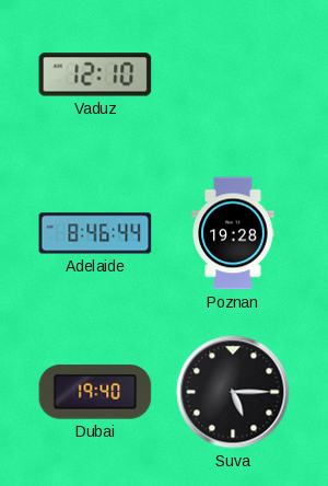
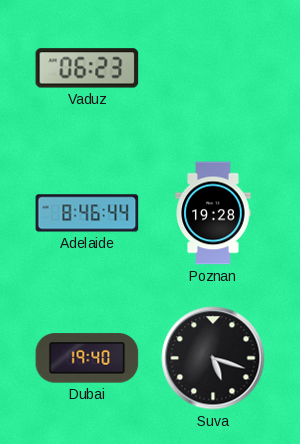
Vaduz: 12:10 -> 06:23
Suva: 5:15 -> 5:18
